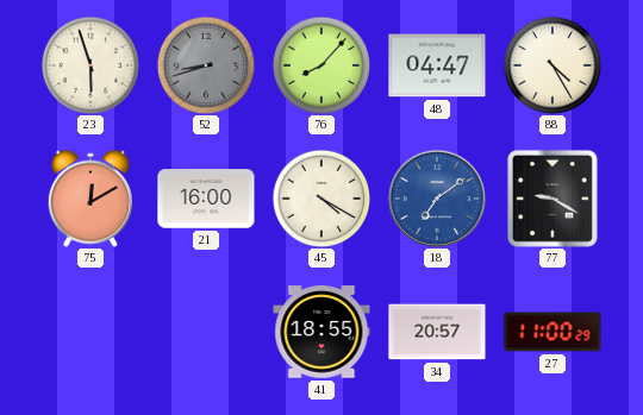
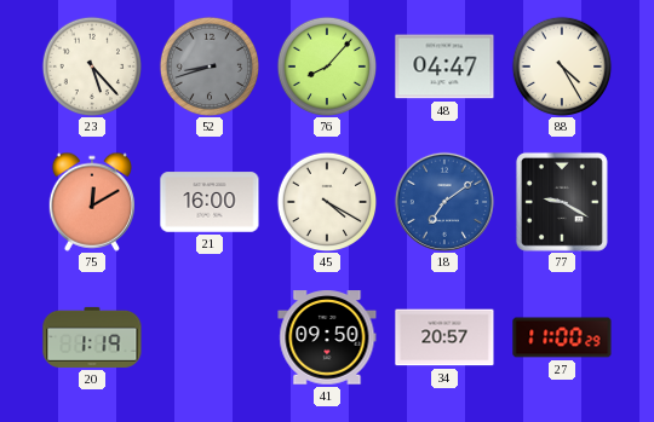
23: 5:57 -> 5:23
20: none -> 1:19
41: 18:55 -> 09:50
